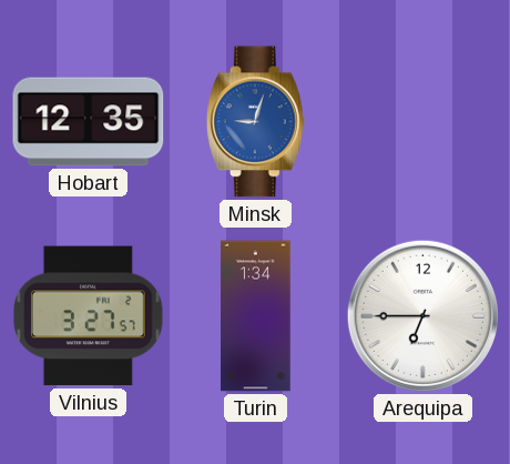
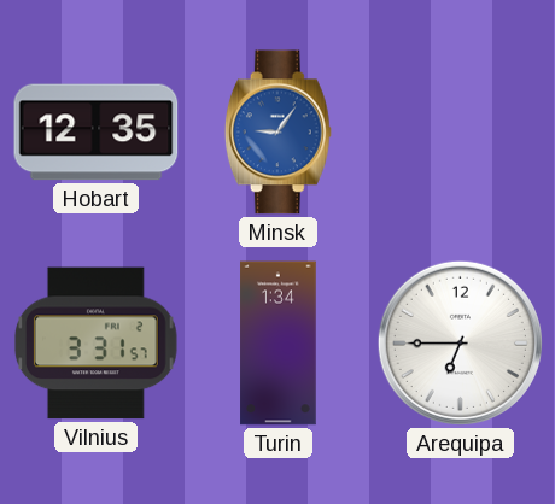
Minsk: 9:03 -> 9:06
Vilnius: 3:27 -> 3:31
